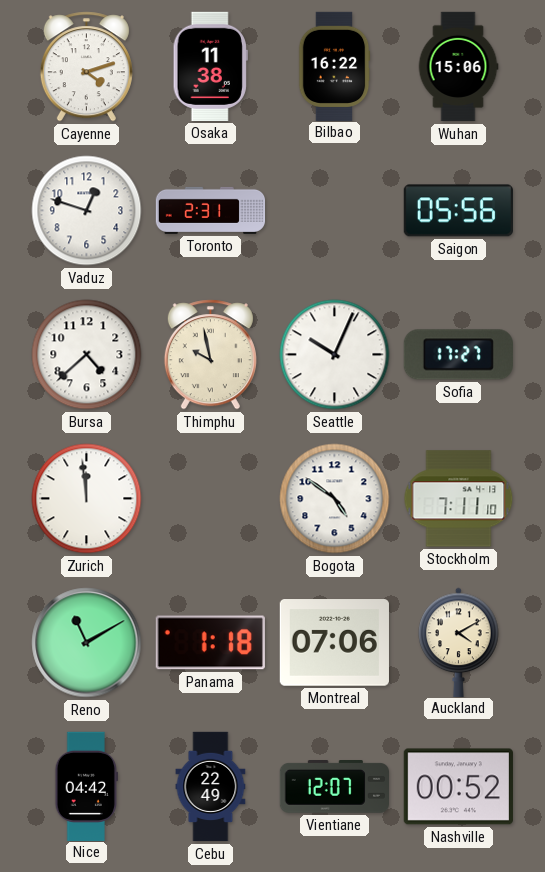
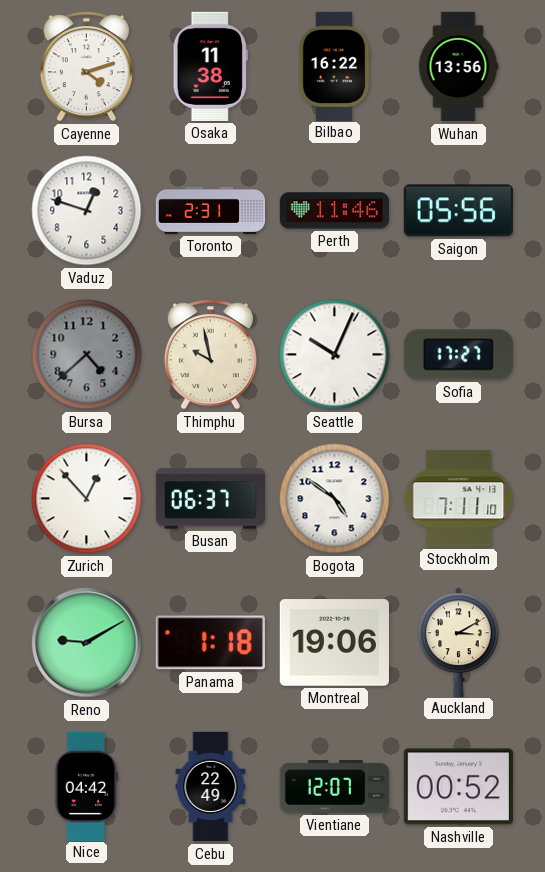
Wuhan: 15:06 -> 13:56
Perth: none -> 11:46
Bursa dial: white -> grey
Zurich: 11:59 -> 12:53
Busan: none -> 06:37
Reno: 11:10 -> 9:10
Montreal: 07:06 -> 19:06
Auckland: 4:10 -> 3:10
